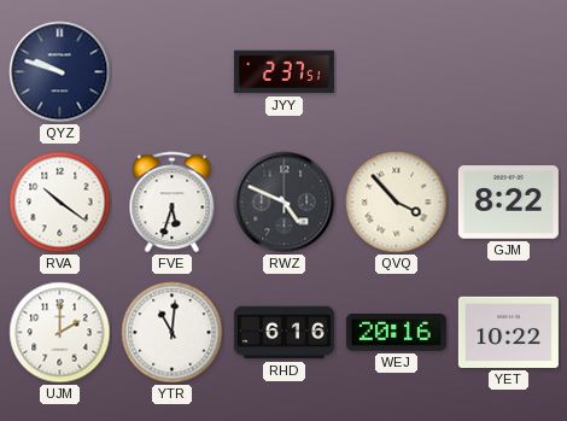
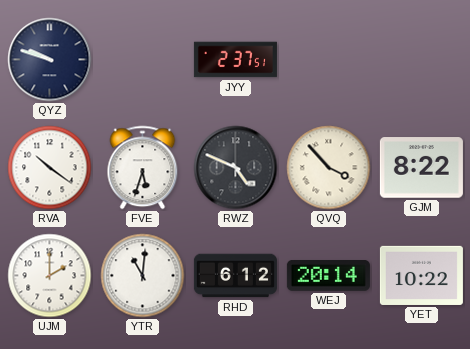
RHD: 6:16 -> 6:12
WEJ: 20:16 -> 20:14
